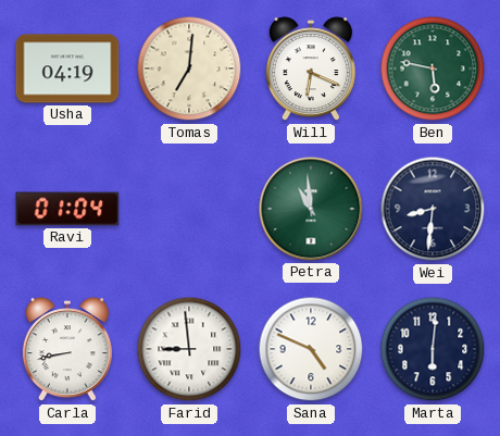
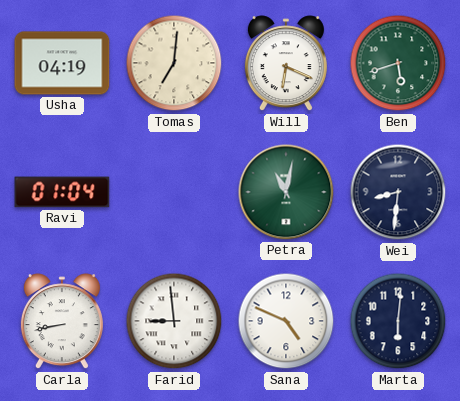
Ben: 5:47 -> 5:42
Petra: 10:59 -> 11:02
